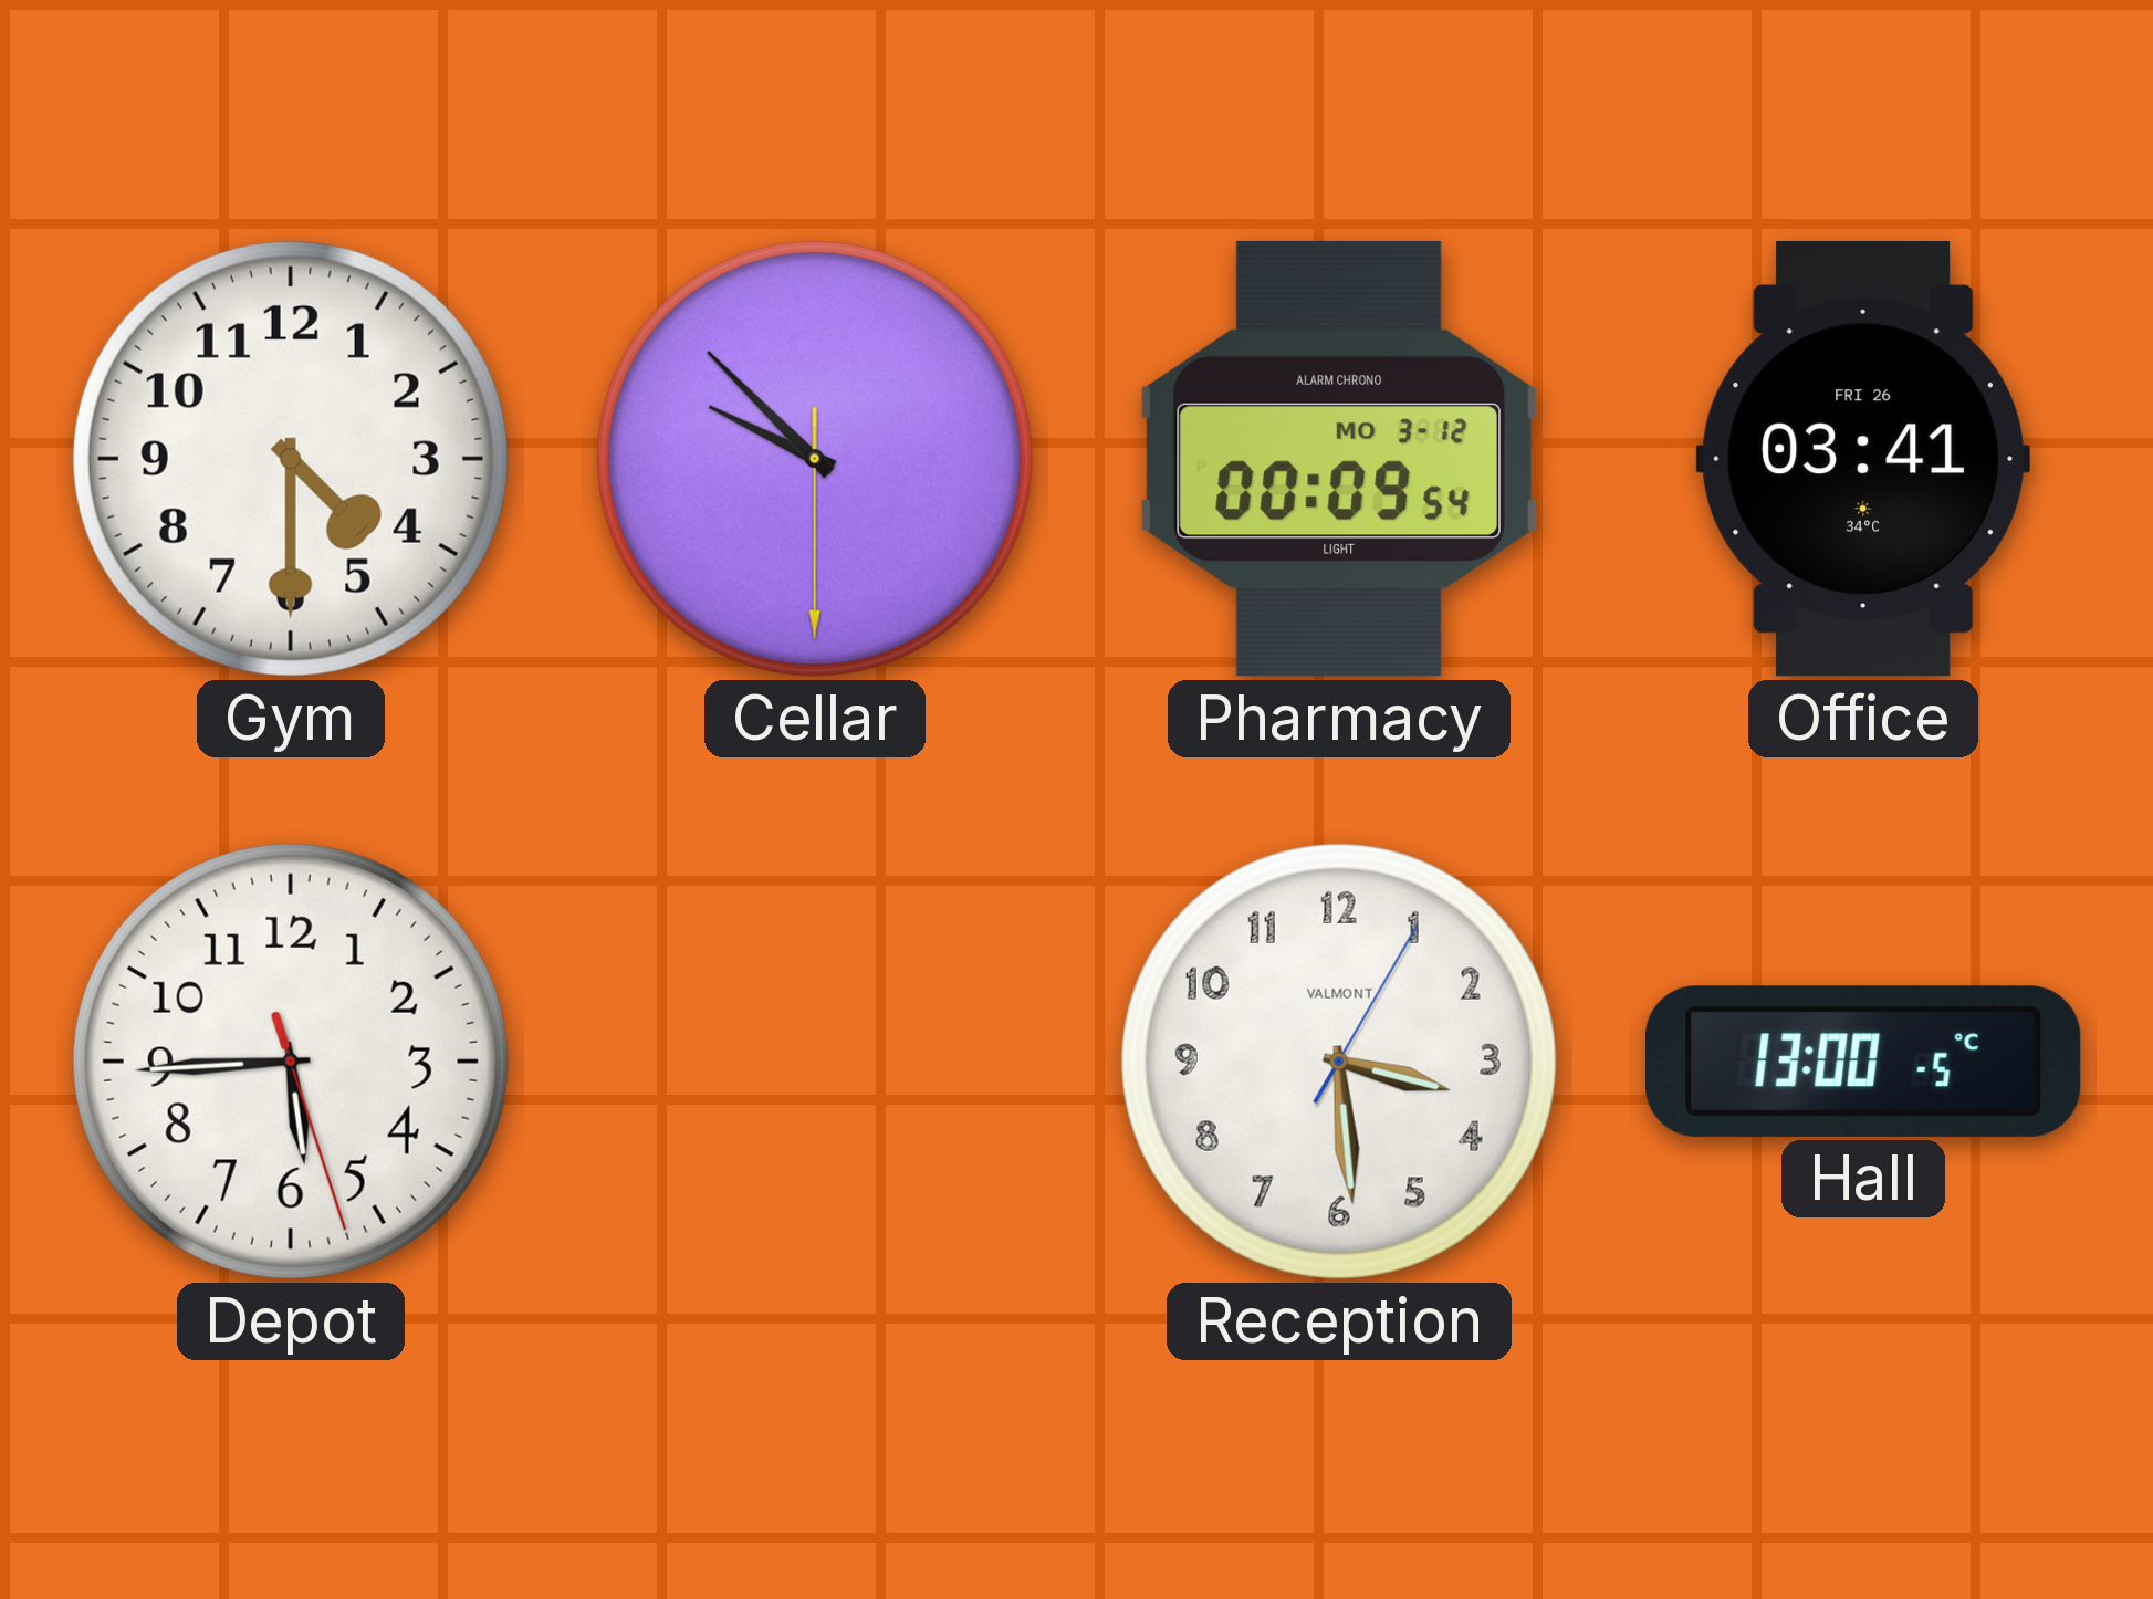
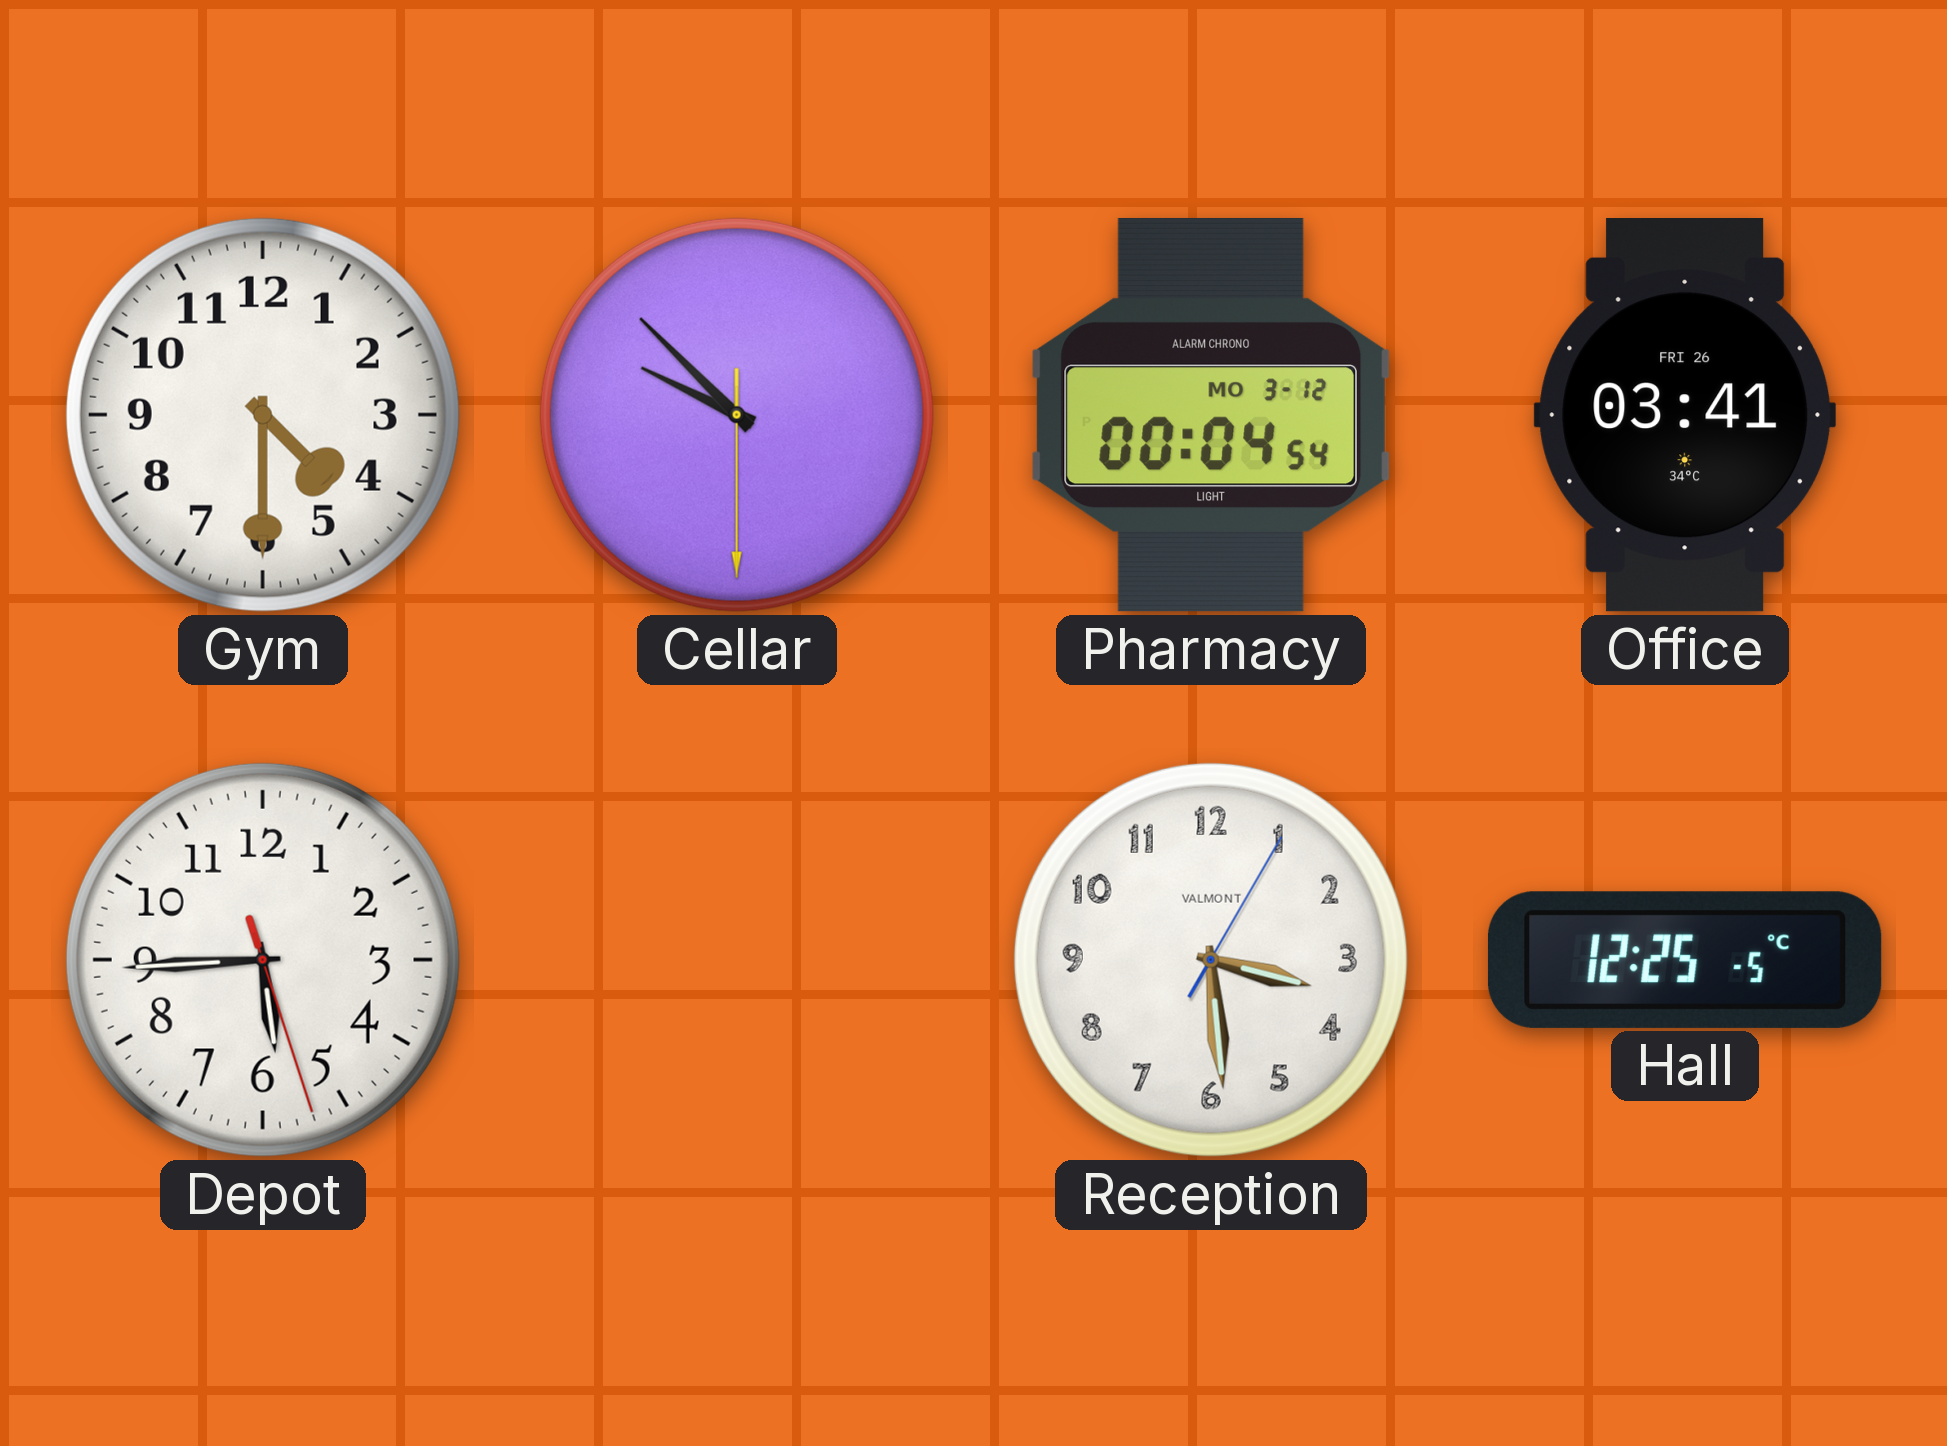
Pharmacy: 00:09 -> 00:04
Hall: 13:00 -> 12:25
